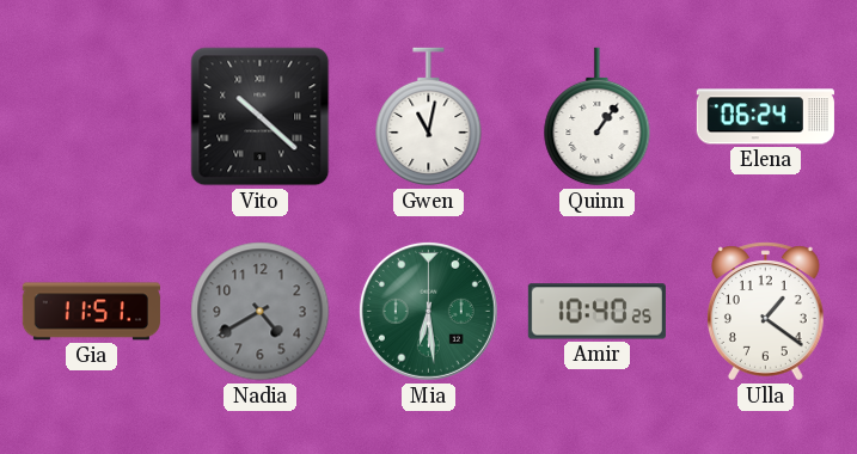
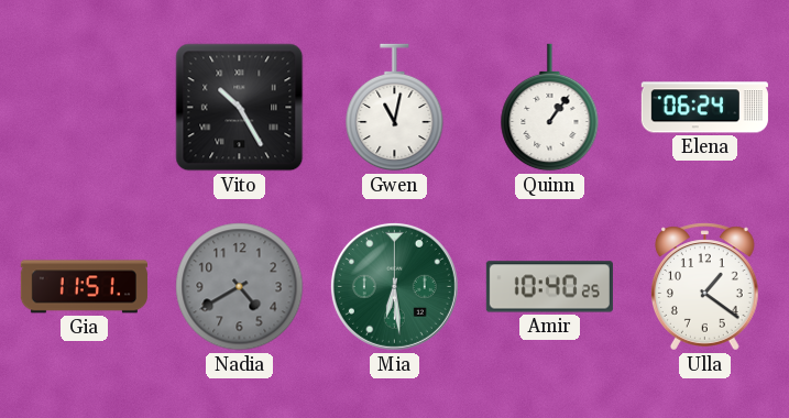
Vito: 10:22 -> 10:25
